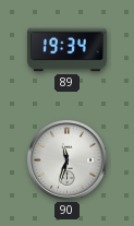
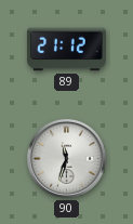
89: 19:34 -> 21:12
